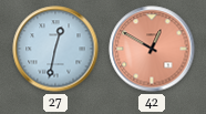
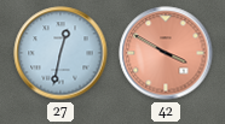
42: 12:50 -> 3:50
